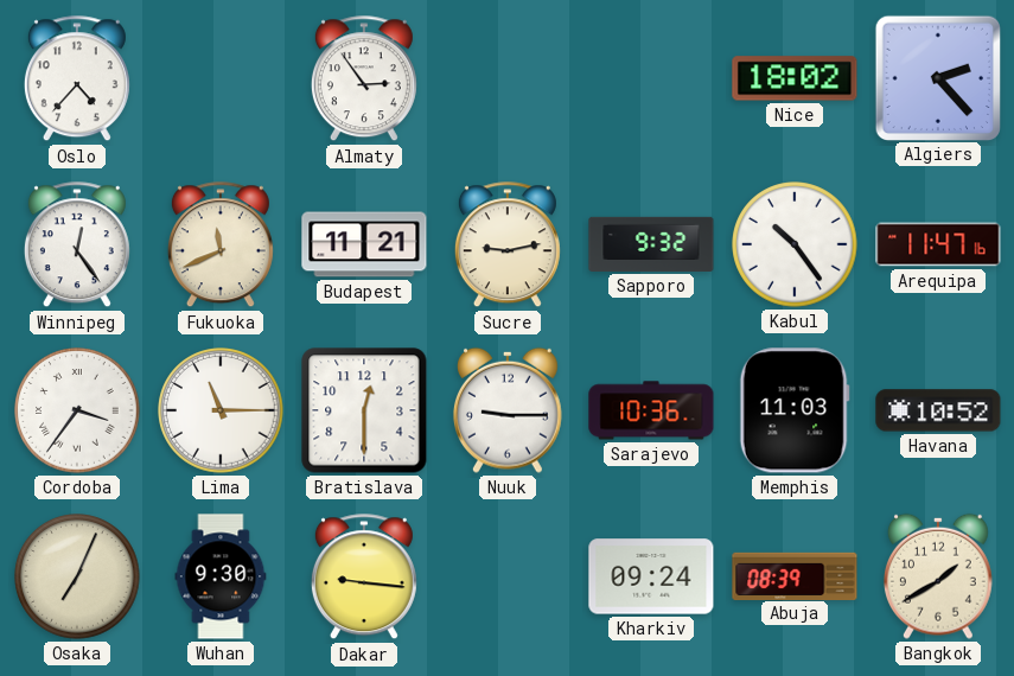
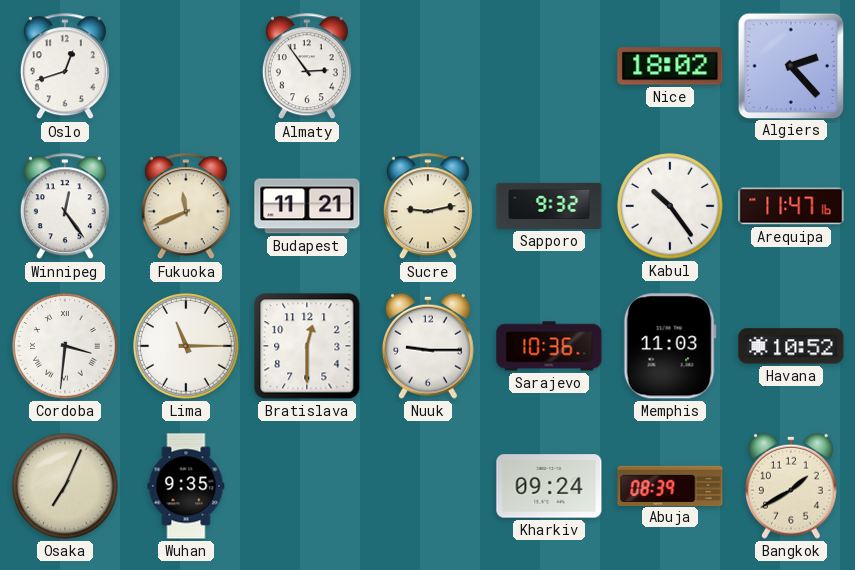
Oslo: 4:37 -> 12:42
Cordoba: 3:36 -> 3:31
Wuhan: 9:30 -> 9:35
Dakar: 9:16 -> none
